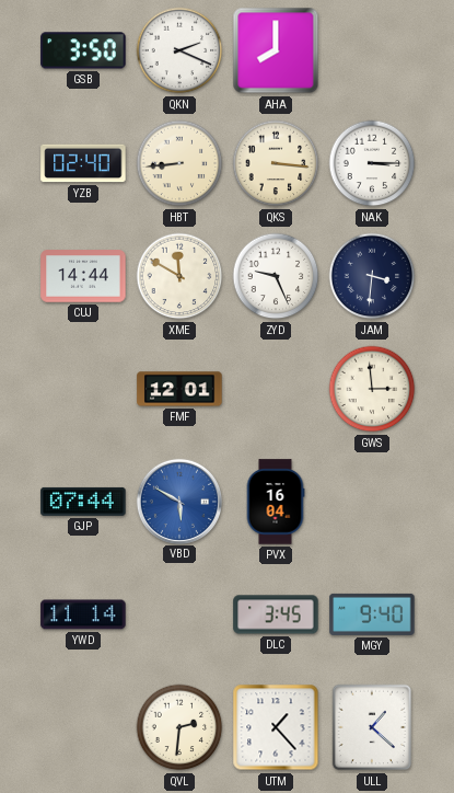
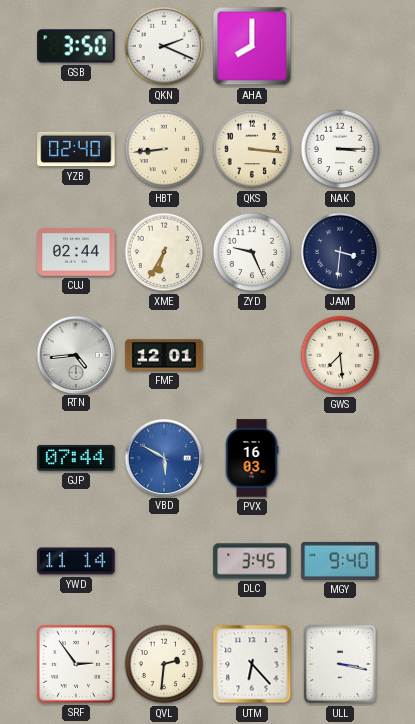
CUJ: 14:44 -> 02:44
XME: 11:50 -> 6:35
RTN: none -> 4:44
GWS: 2:59 -> 7:29
PVX: 16:04 -> 16:03
SRF: none -> 2:54
UTM: 1:23 -> 6:23
ULL: 1:22 -> 3:17
